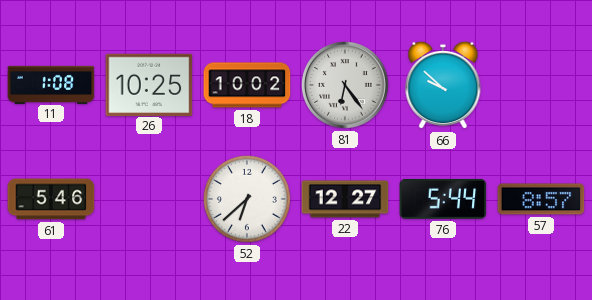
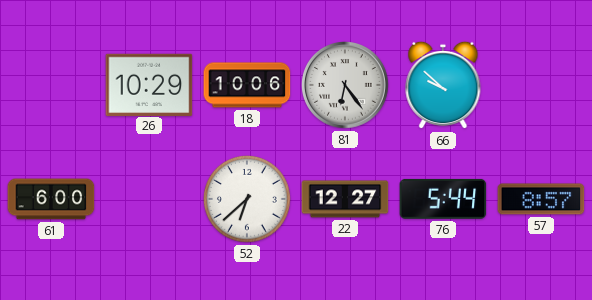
11: 1:08 -> none
26: 10:25 -> 10:29
18: 10:02 -> 10:06
61: 5:46 -> 6:00
